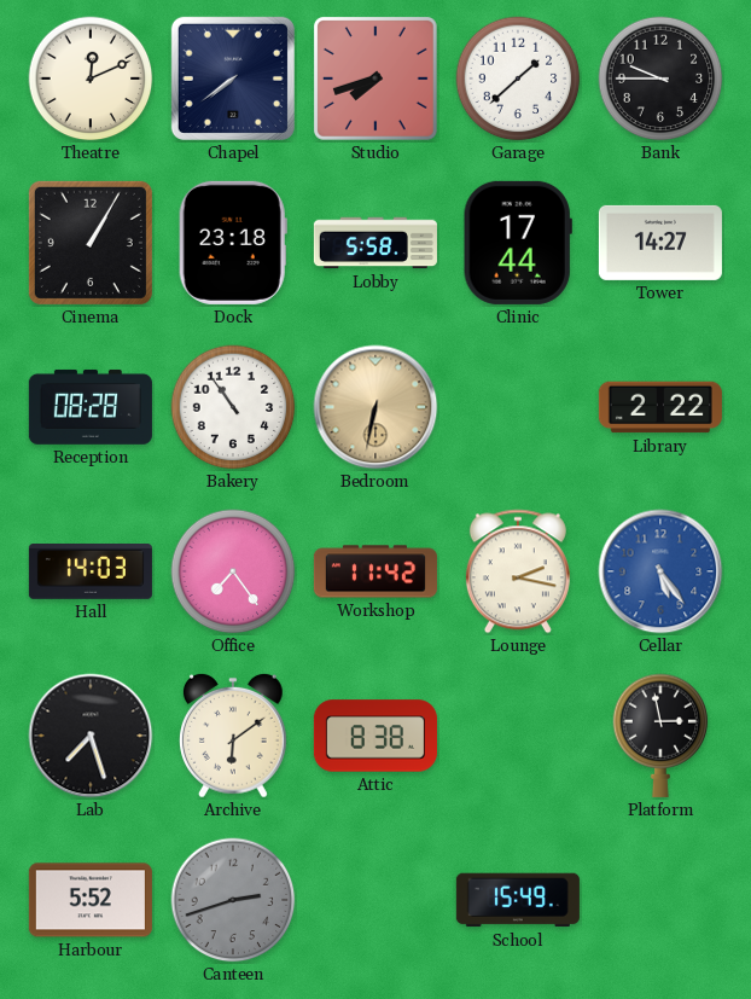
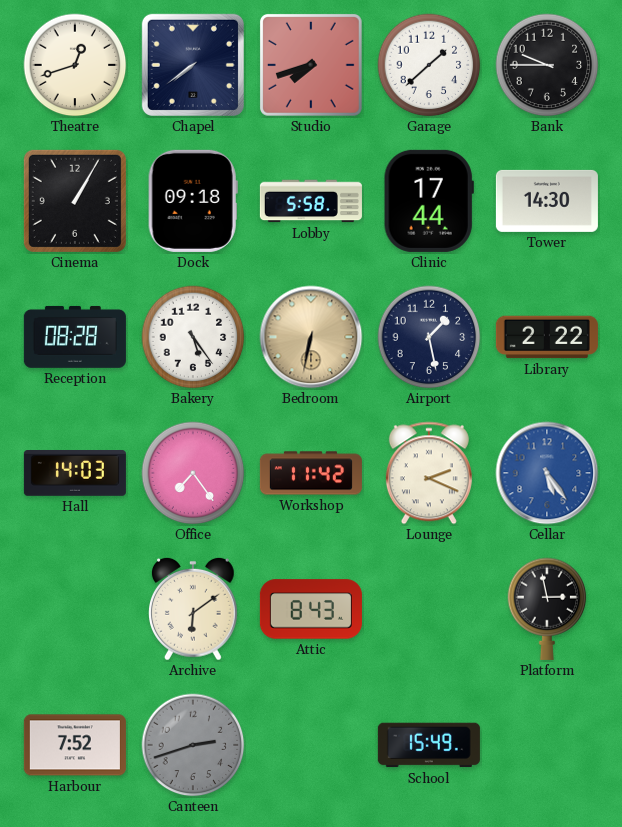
Theatre: 12:11 -> 12:42
Dock: 23:18 -> 09:18
Tower: 14:27 -> 14:30
Bakery: 10:54 -> 5:24
Airport: none -> 1:28
Lounge: 2:17 -> 2:19
Lab: 7:27 -> none
Attic: 8:38 -> 8:43
Harbour: 5:52 -> 7:52
